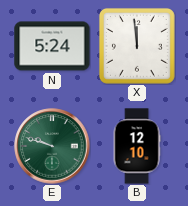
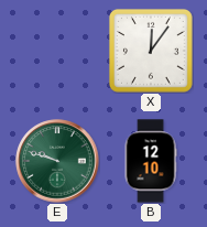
N: 5:24 -> none
X: 11:59 -> 12:06
